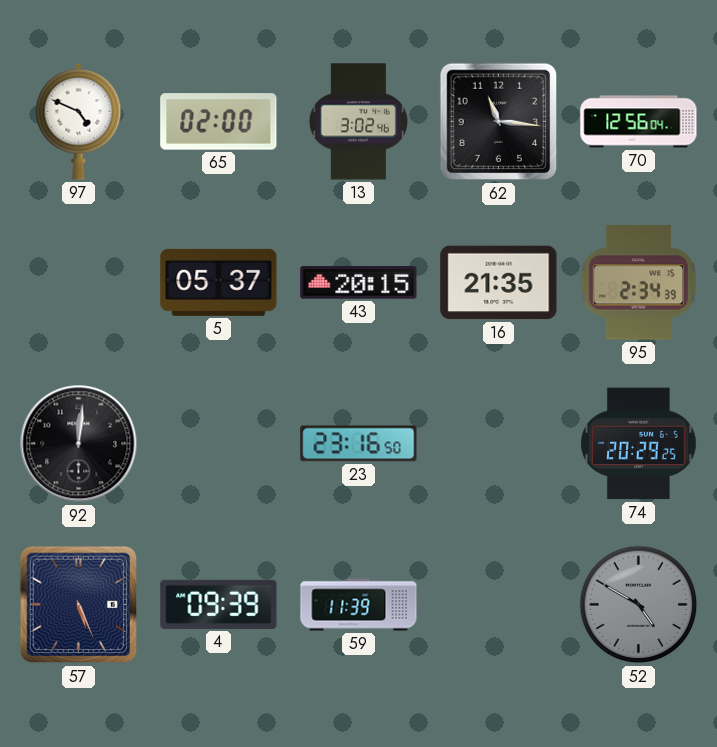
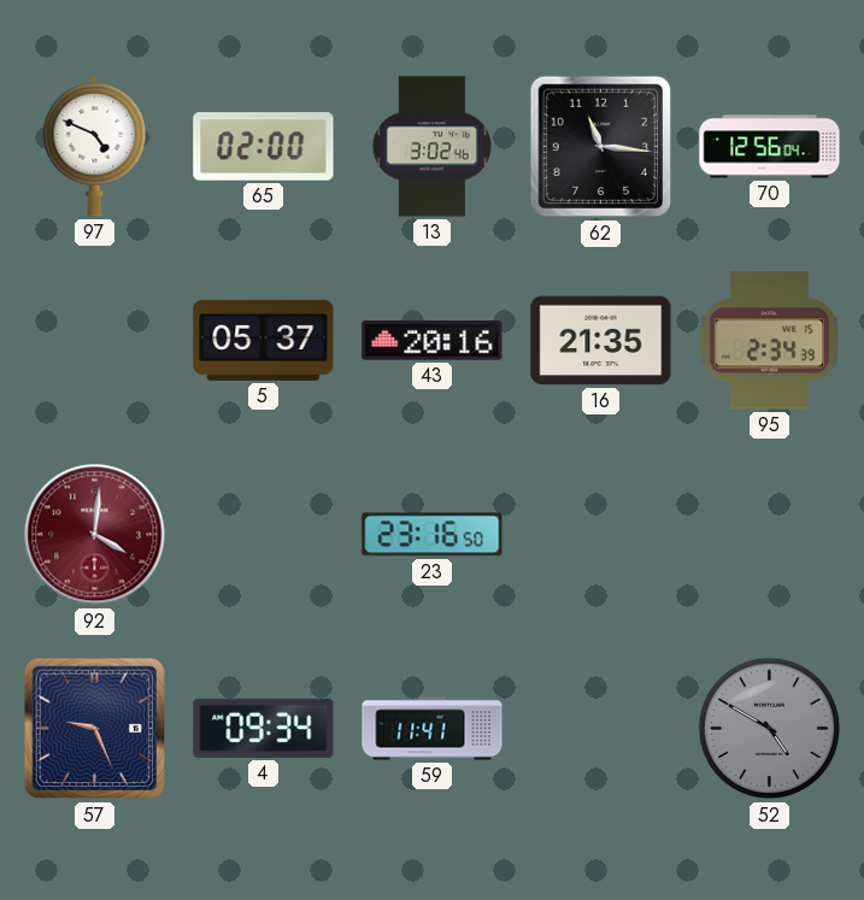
43: 20:15 -> 20:16
92: 12:01 -> 4:01
92 dial: black -> burgundy
74: 20:29 -> none
57: 5:26 -> 9:26
4: 09:39 -> 09:34
59: 11:39 -> 11:41
